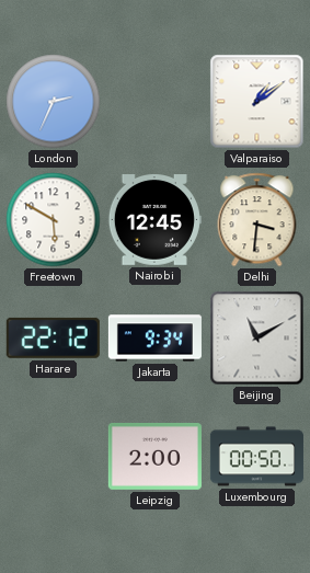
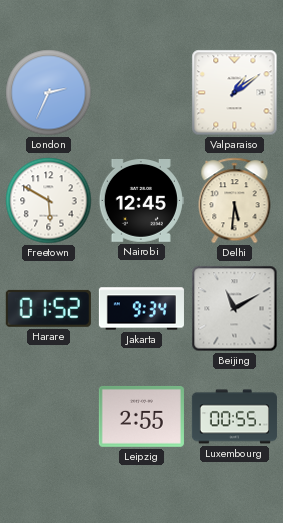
Delhi: 3:31 -> 5:31
Harare: 22:12 -> 01:52
Leipzig: 2:00 -> 2:55
Luxembourg: 00:50 -> 00:55
